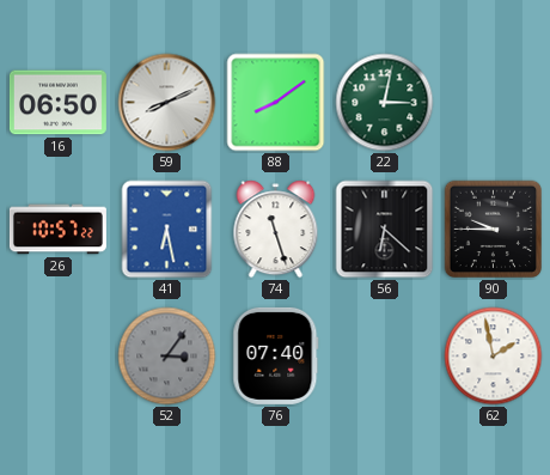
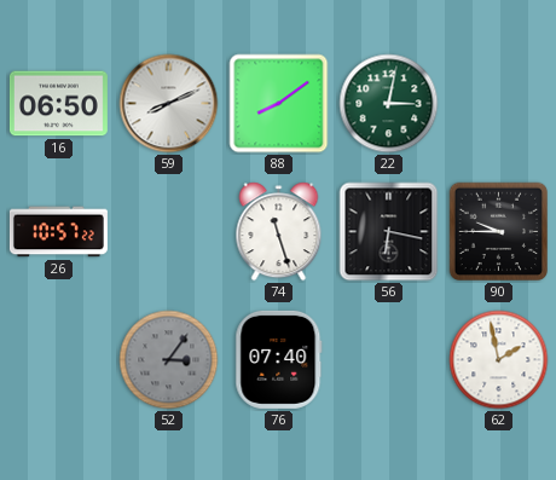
41: 6:28 -> none
56: 6:22 -> 6:17
